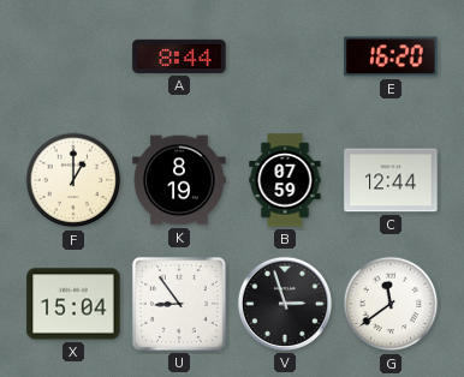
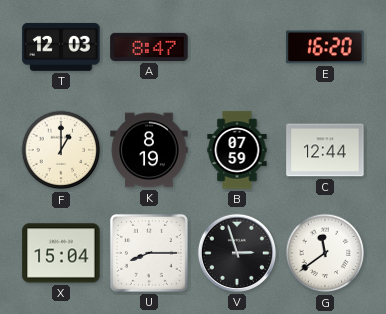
T: none -> 12:03
A: 8:44 -> 8:47
U: 8:54 -> 8:15
